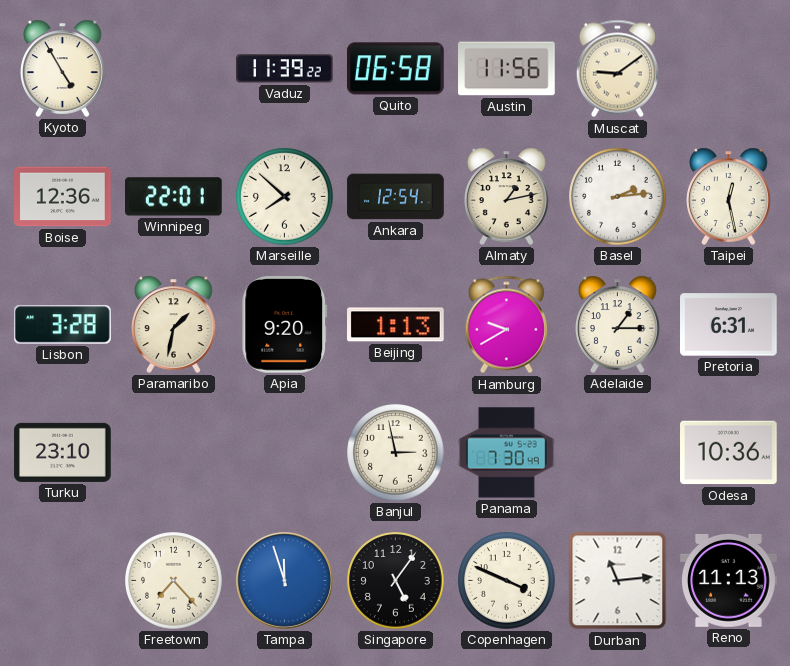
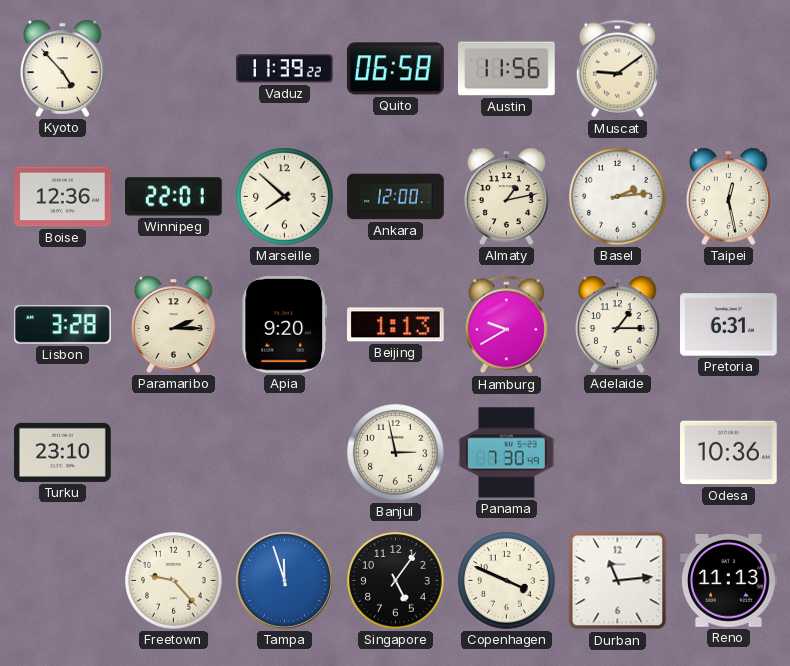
Kyoto: 4:55 -> 4:53
Ankara: 12:54 -> 12:00
Paramaribo: 1:32 -> 2:15
Freetown: 7:23 -> 9:23
